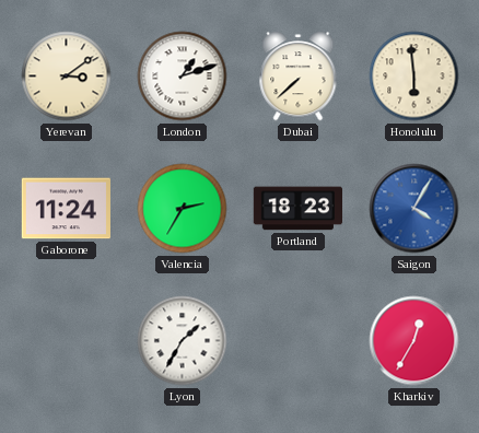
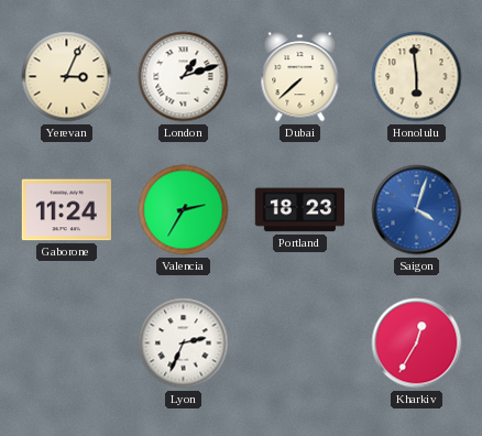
Yerevan: 3:09 -> 3:04
Saigon: 4:05 -> 4:03
Lyon: 1:35 -> 2:34
